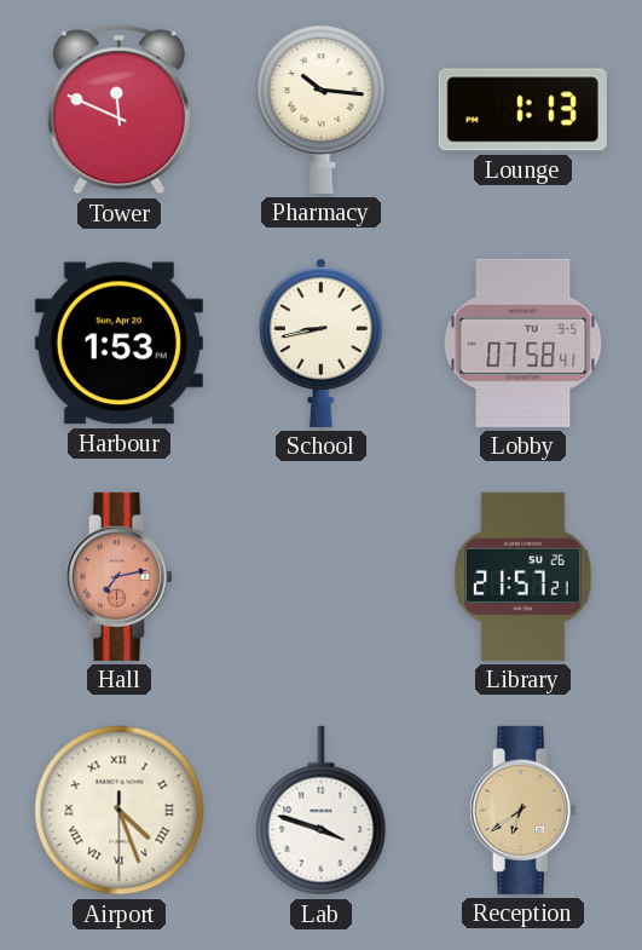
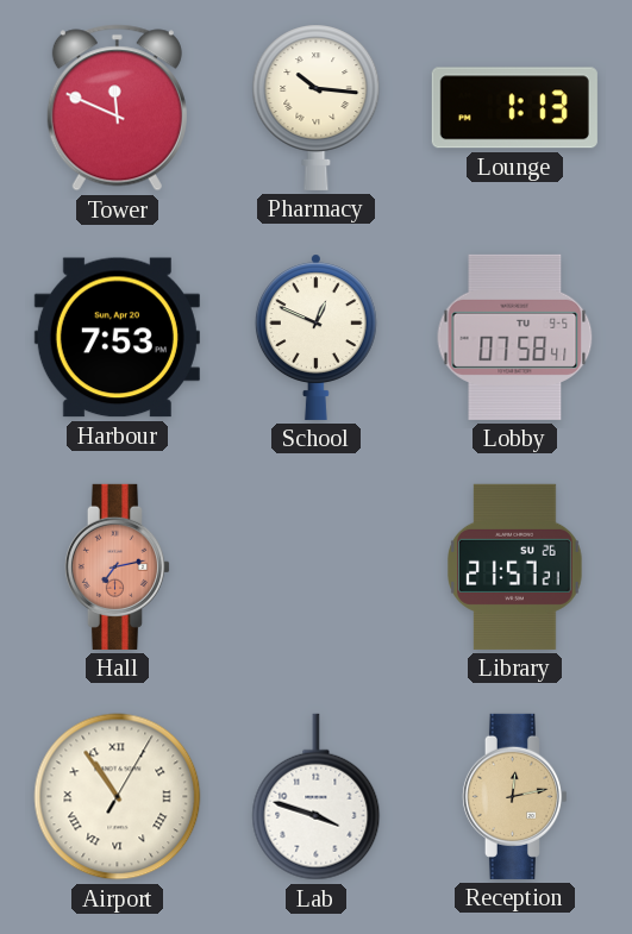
Harbour: 1:53 -> 7:53
School: 8:43 -> 12:49
Airport: 4:26 -> 10:54
Reception: 6:39 -> 12:13
